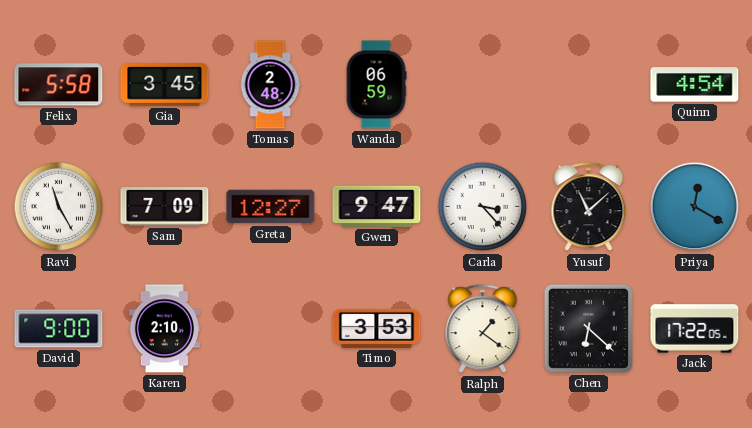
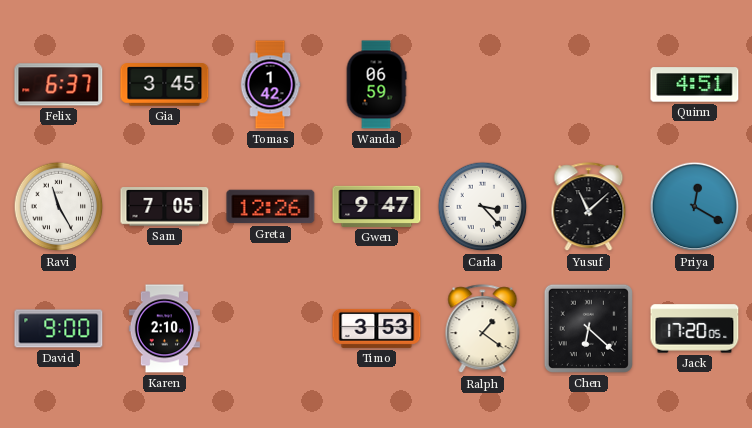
Felix: 5:58 -> 6:37
Tomas: 2:48 -> 1:42
Quinn: 4:54 -> 4:51
Sam: 7:09 -> 7:05
Greta: 12:27 -> 12:26
Jack: 17:22 -> 17:20
